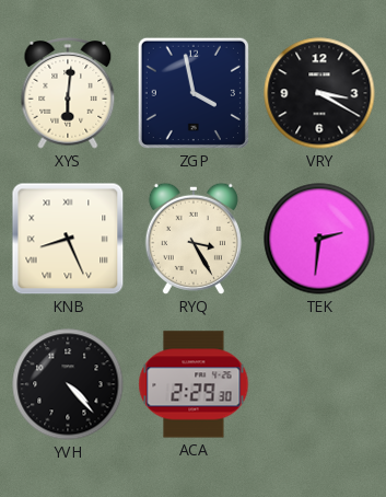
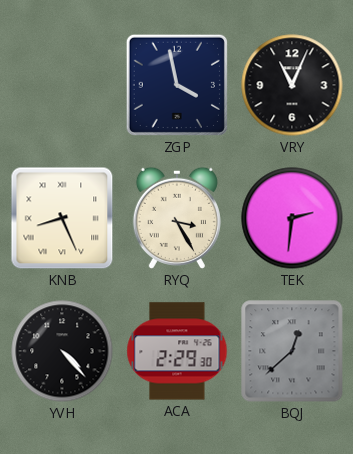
XYS: 6:01 -> none
VRY: 3:20 -> 11:04
BQJ: none -> 12:38
